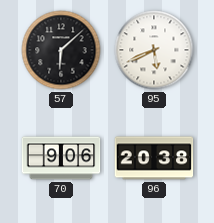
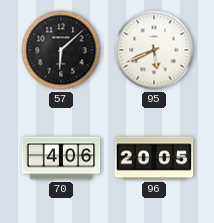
70: 9:06 -> 4:06
96: 20:38 -> 20:05
